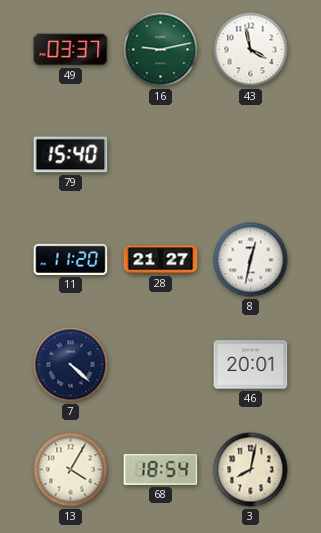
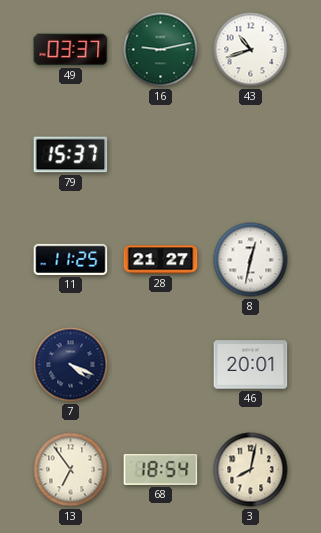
43: 3:58 -> 10:42
79: 15:40 -> 15:37
11: 11:20 -> 11:25
7: 4:22 -> 4:19
13: 4:05 -> 6:54
